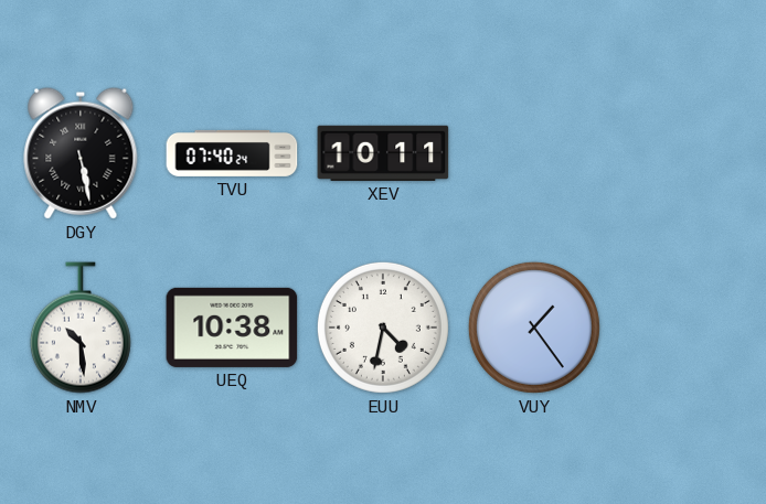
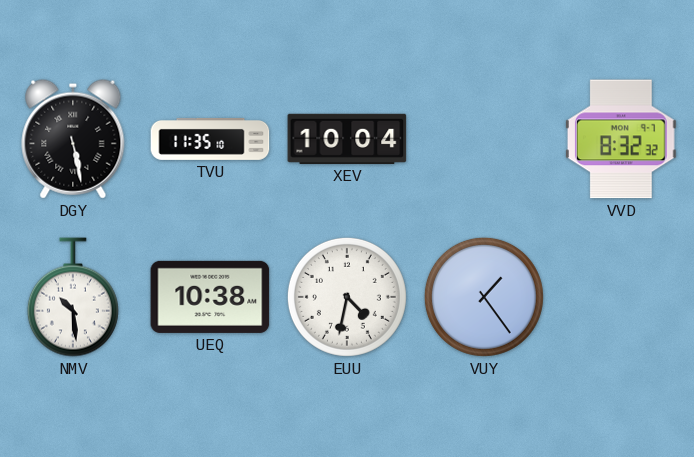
TVU: 07:40 -> 11:35
XEV: 10:11 -> 10:04
VVD: none -> 8:32
